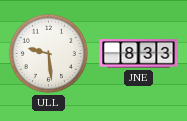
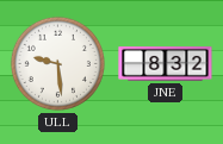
JNE: 8:33 -> 8:32
